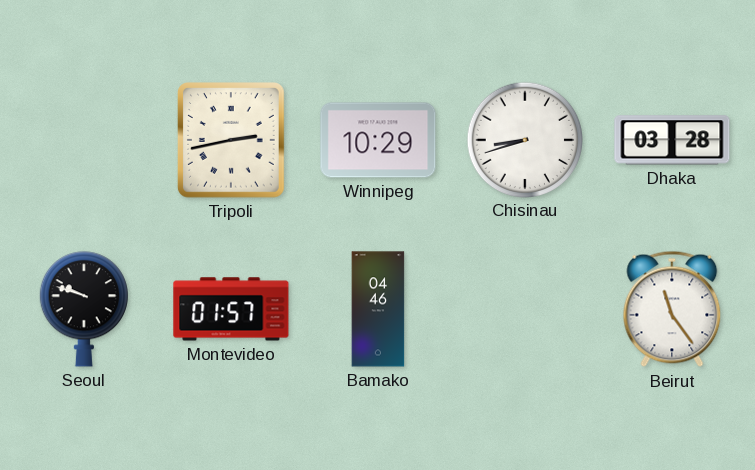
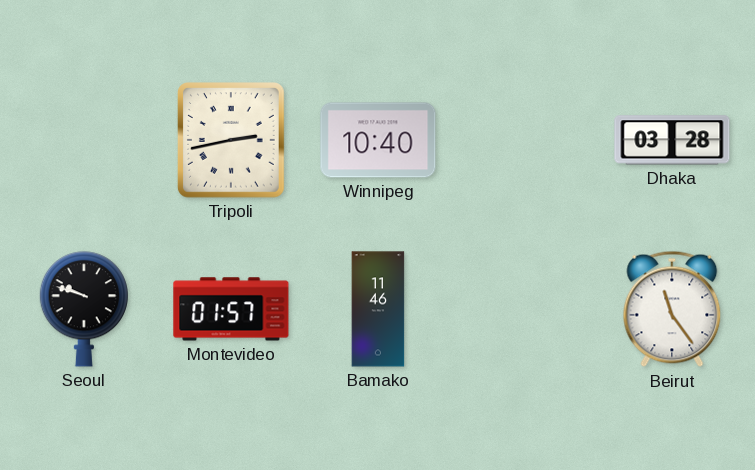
Winnipeg: 10:29 -> 10:40
Chisinau: 8:42 -> none
Bamako: 04:46 -> 11:46
